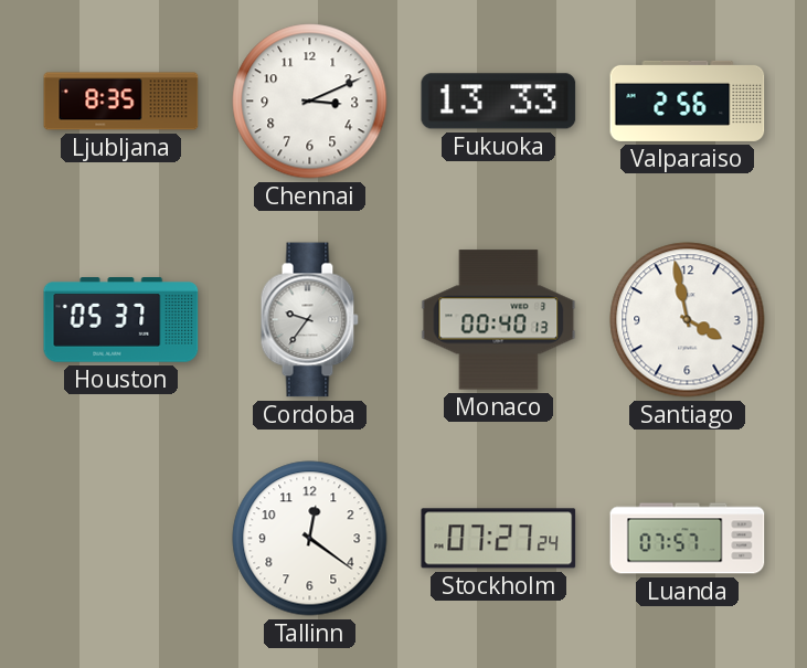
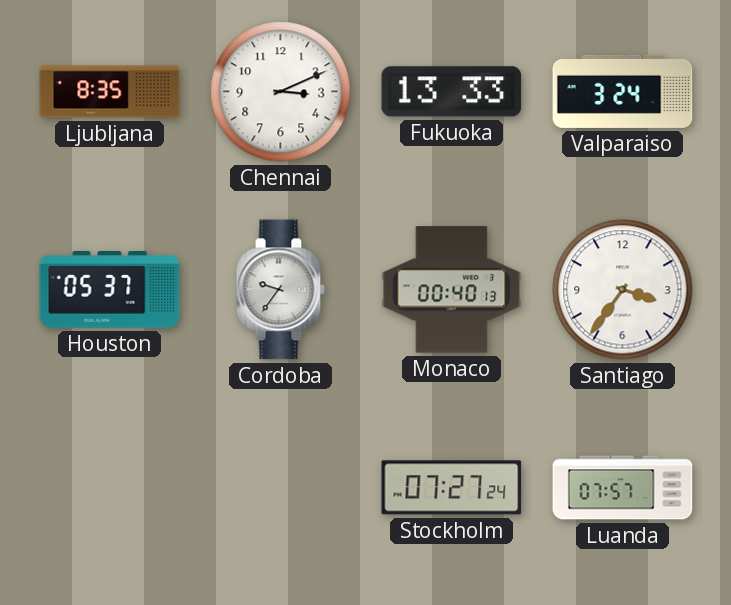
Valparaiso: 2:56 -> 3:24
Santiago: 3:58 -> 3:36
Tallinn: 12:21 -> none
